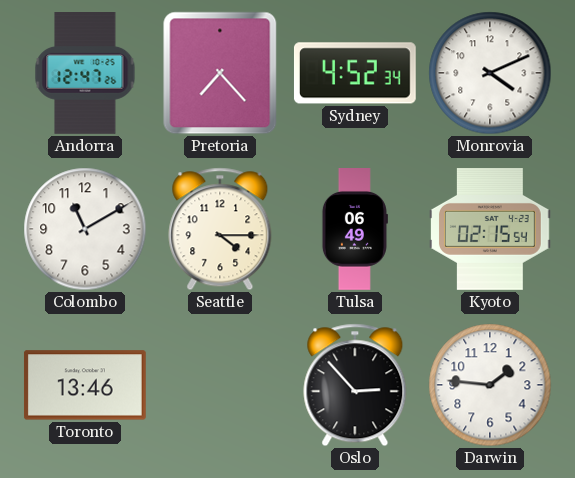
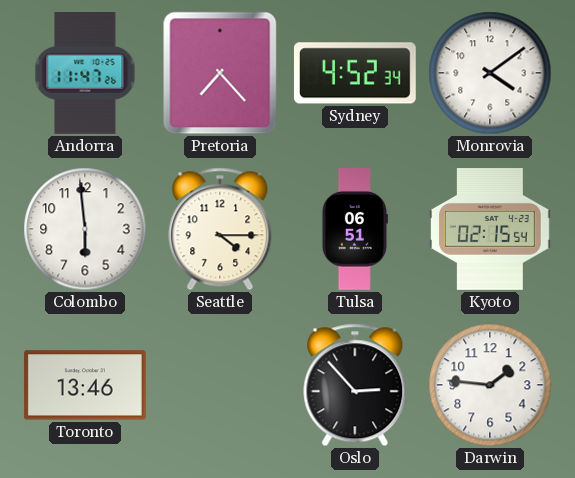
Andorra: 12:47 -> 11:47
Monrovia: 4:11 -> 4:09
Colombo: 11:10 -> 5:59
Tulsa: 06:49 -> 06:51
